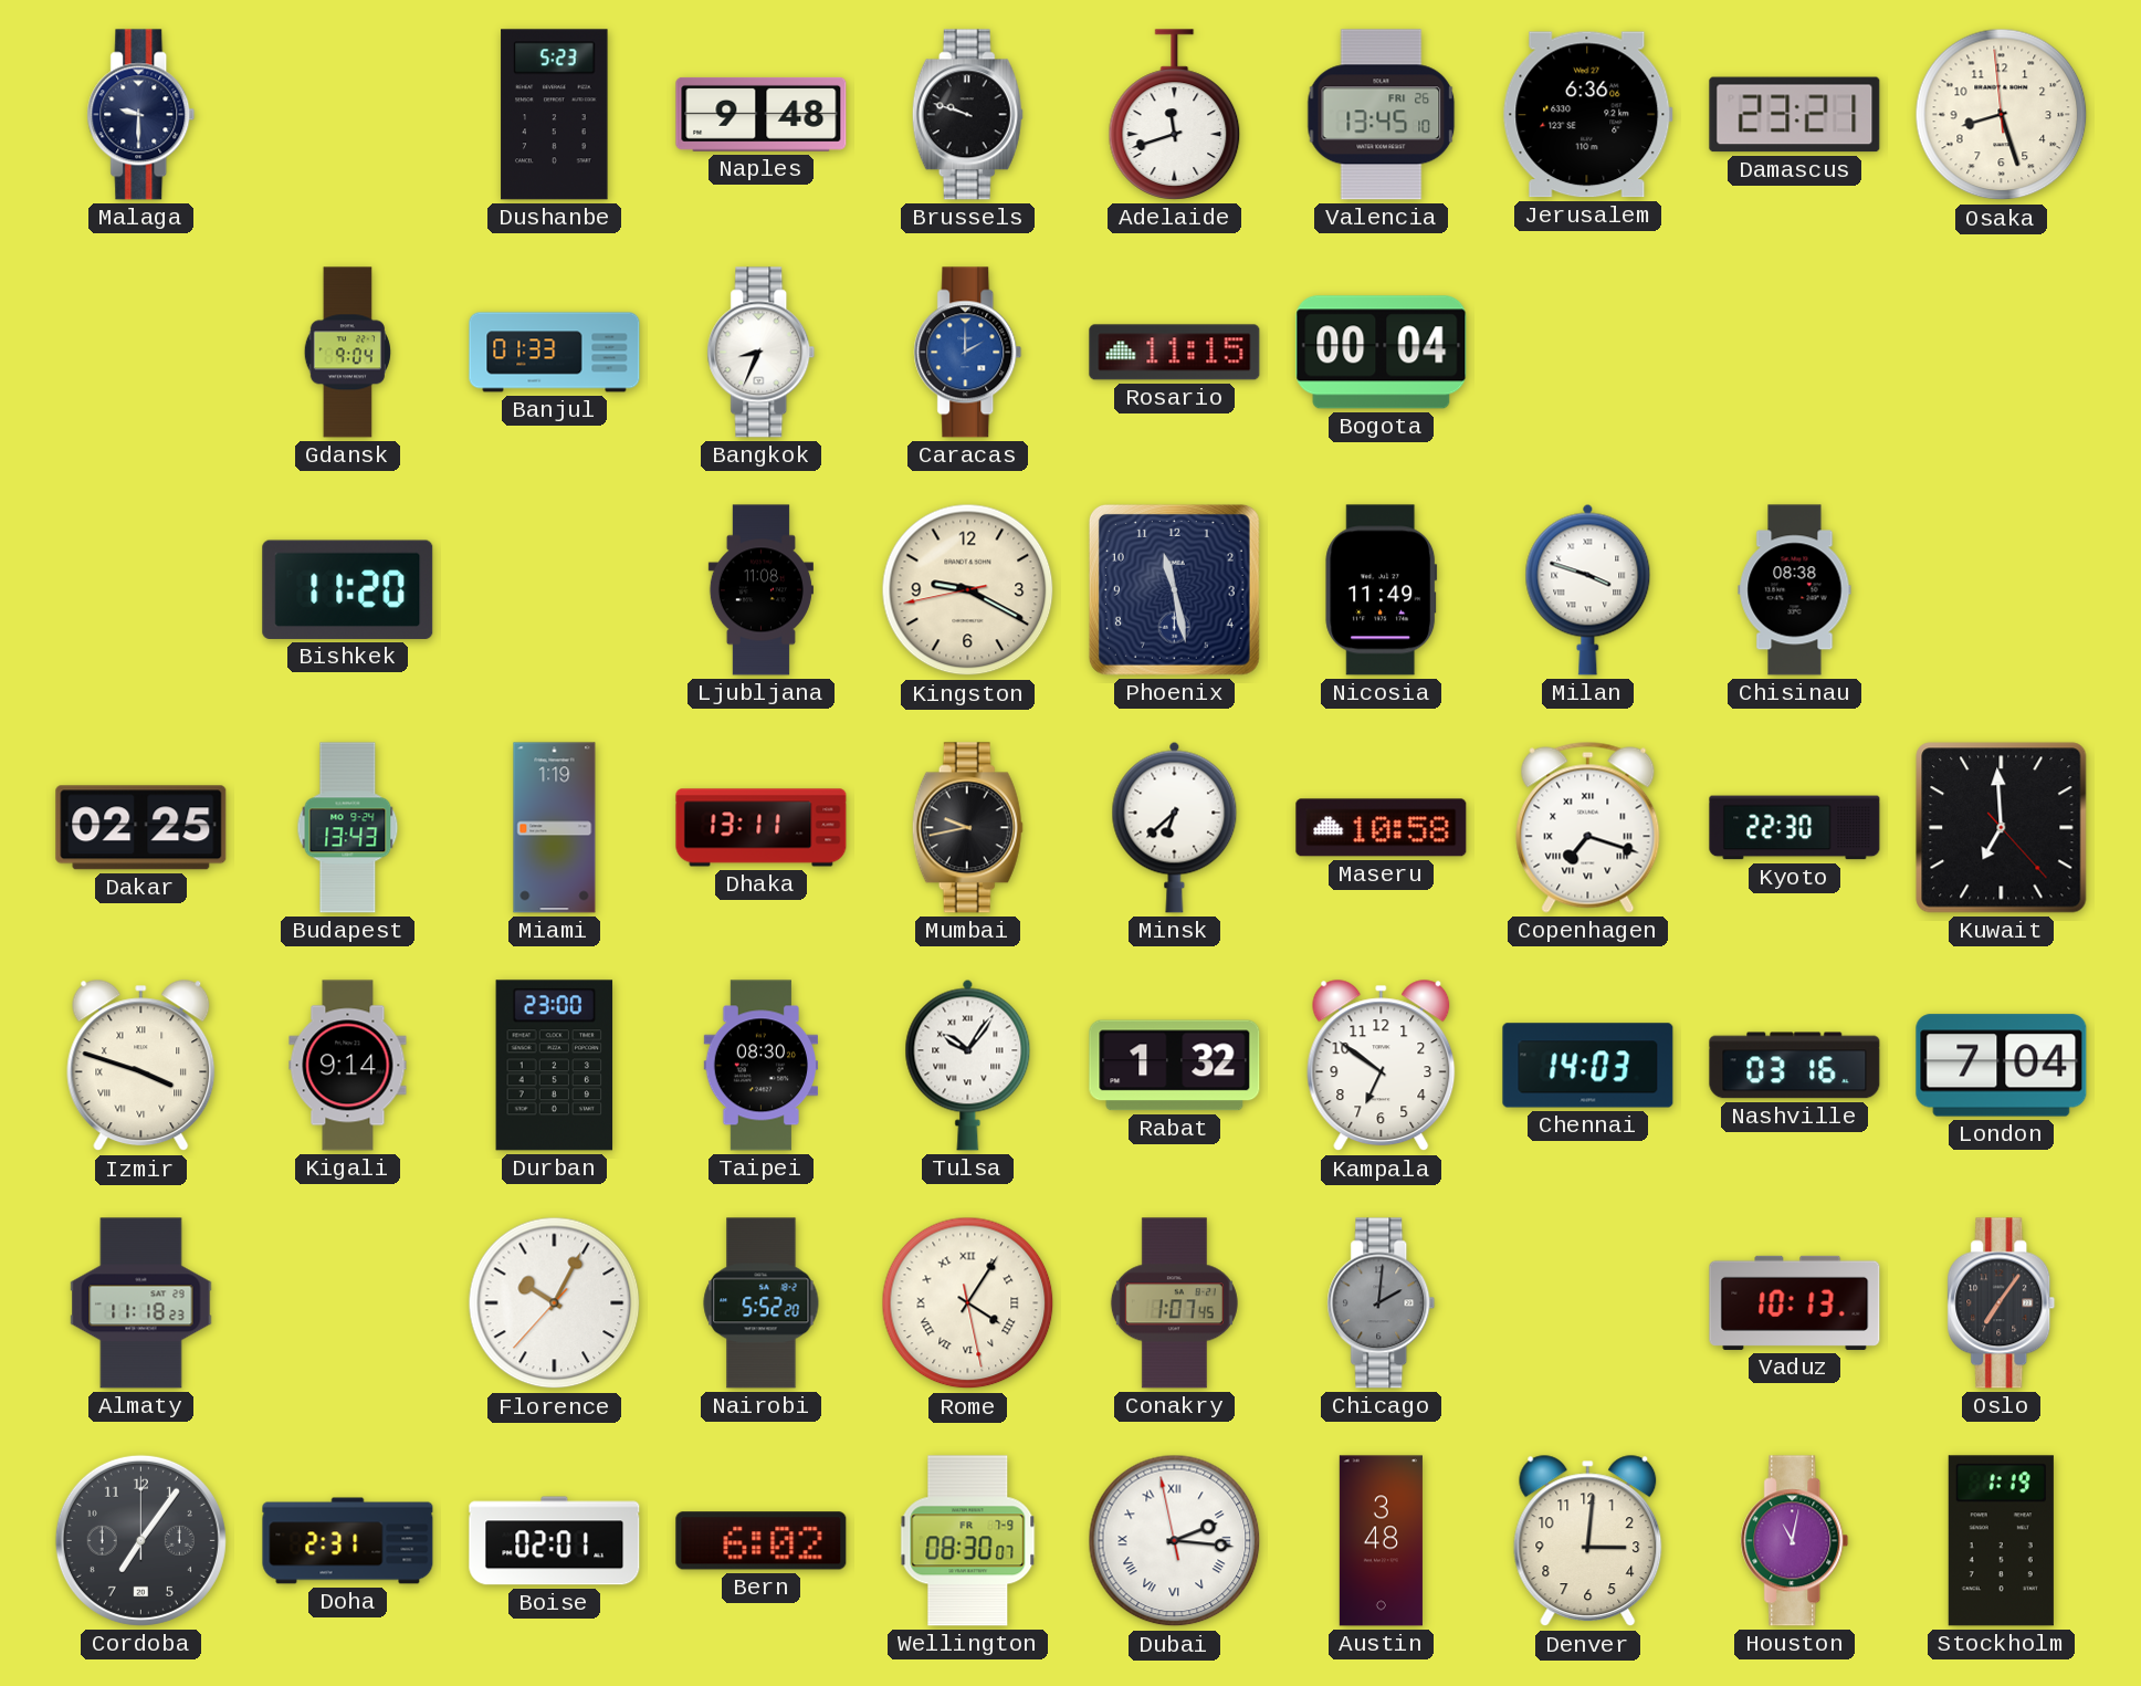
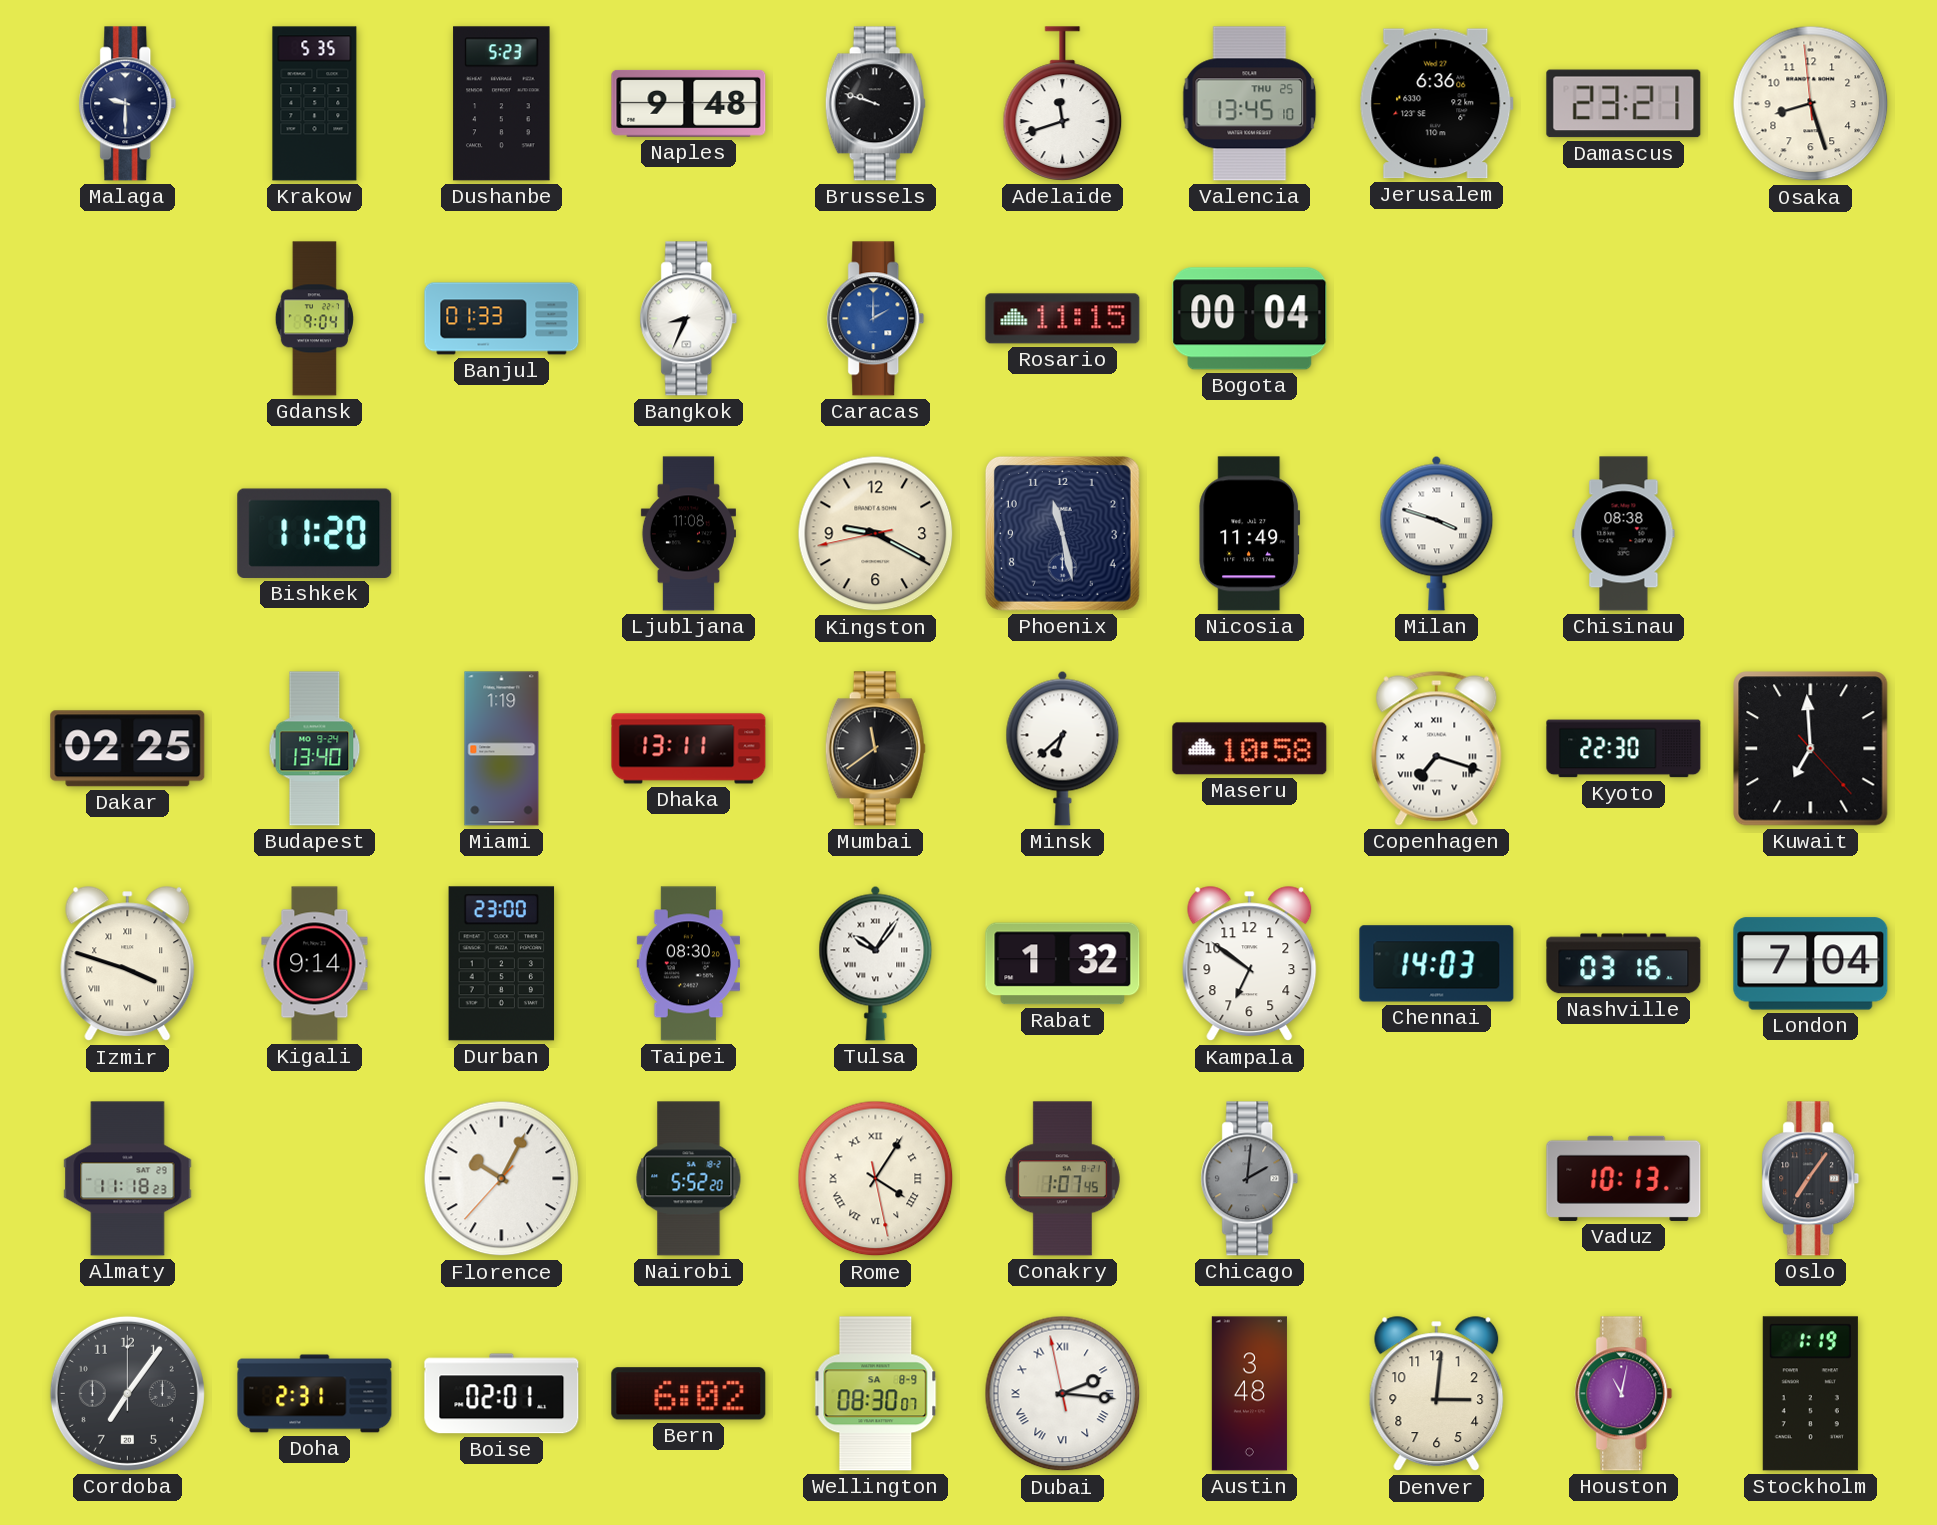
Krakow: none -> 5:35
Valencia date: FRI 26 -> THU 25
Budapest: 13:43 -> 13:40
Mumbai: 9:43 -> 11:39
Wellington date: FR 7-9 -> SA 8-9
